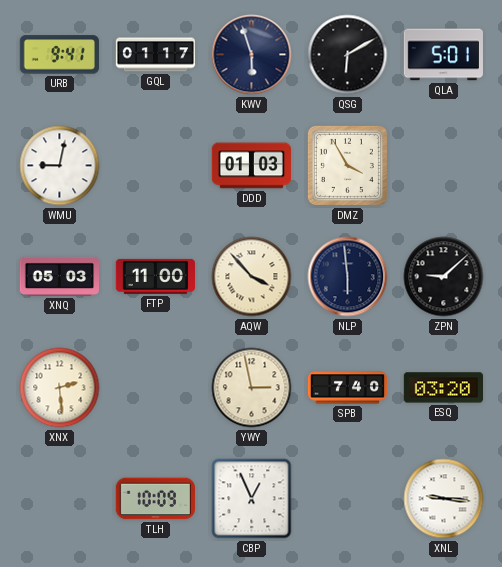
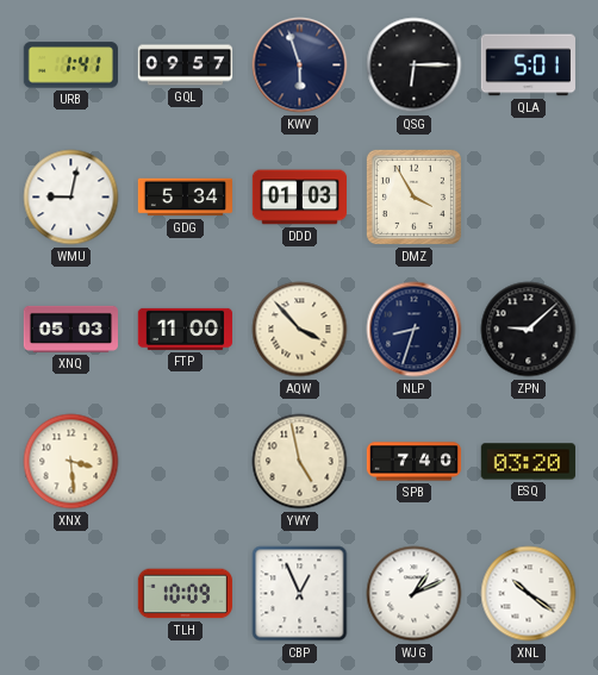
URB: 9:41 -> 1:41
GQL: 01:17 -> 09:57
QSG: 6:10 -> 6:15
GDG: none -> 5:34
NLP: 5:59 -> 8:33
XNX: 2:29 -> 3:29
YWY: 2:58 -> 4:58
WJG: none -> 1:11
XNL: 9:16 -> 10:21
